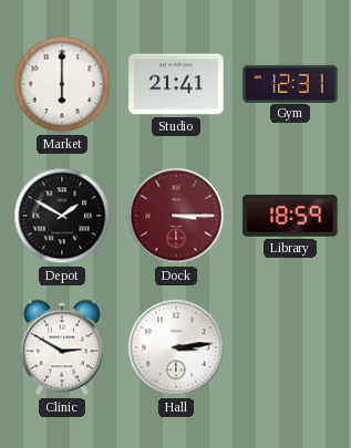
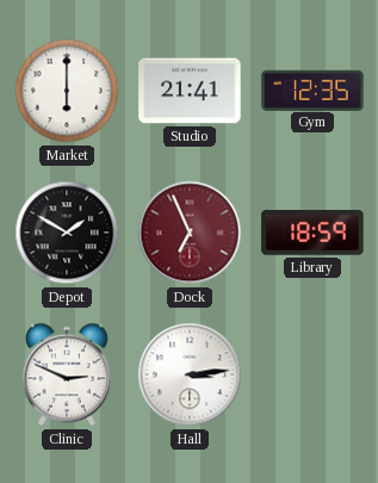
Gym: 12:31 -> 12:35
Dock: 3:15 -> 6:56
Clinic: 2:50 -> 2:49
